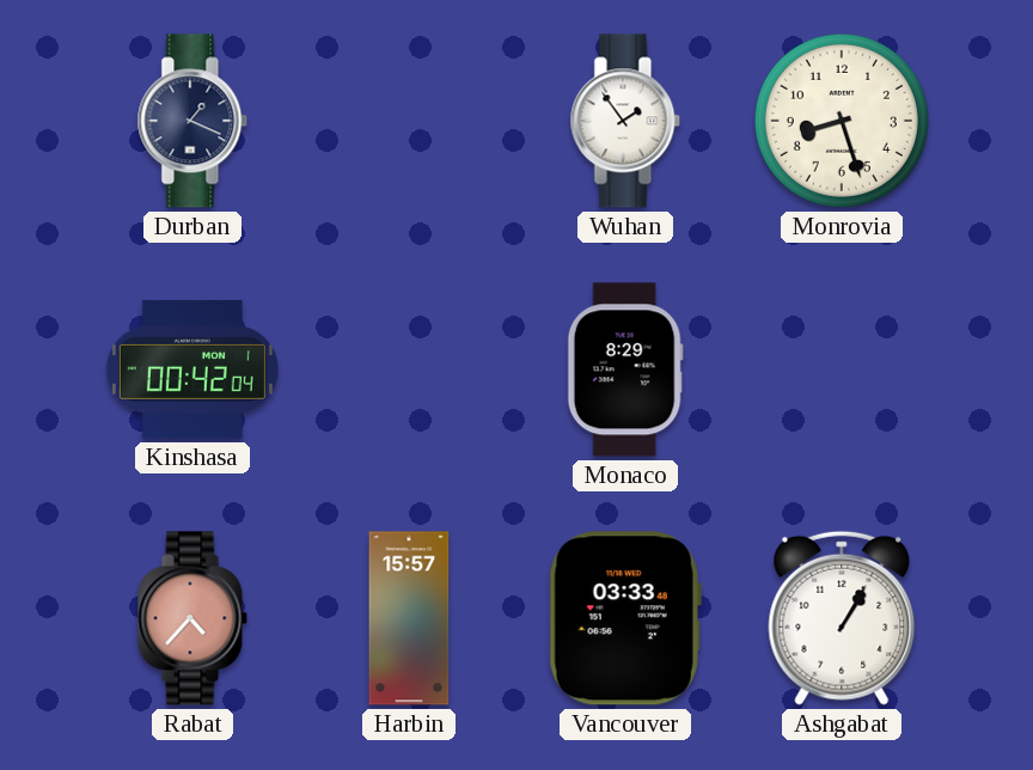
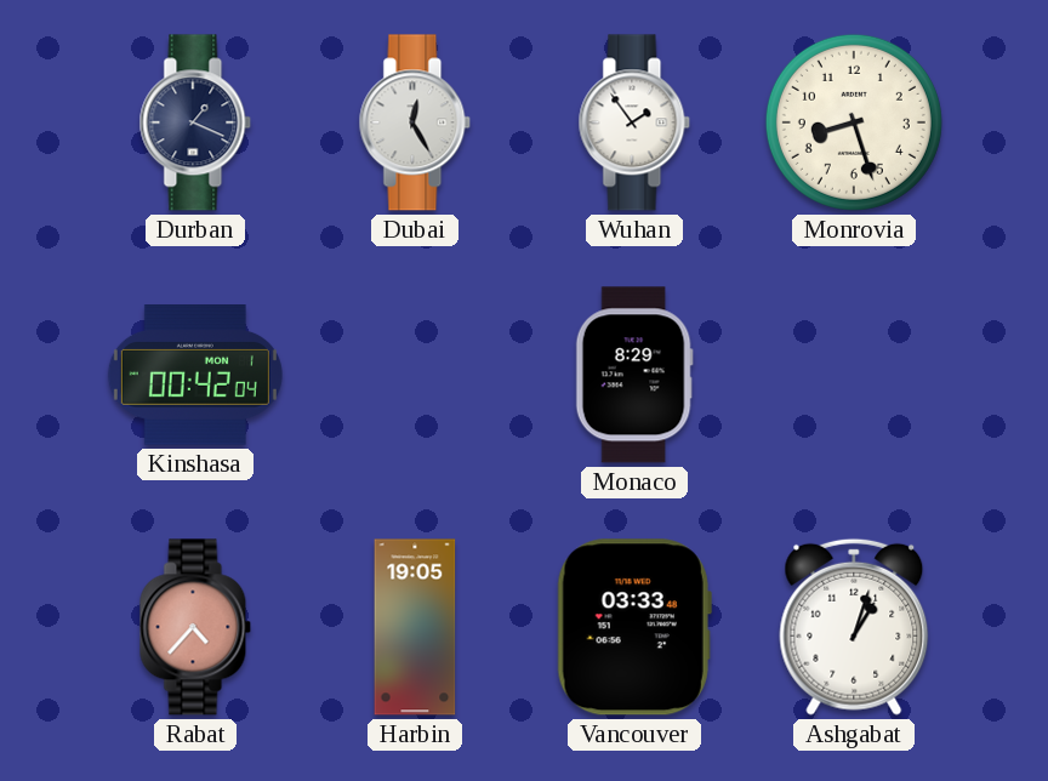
Dubai: none -> 12:25
Harbin: 15:57 -> 19:05
Ashgabat: 1:05 -> 1:03
